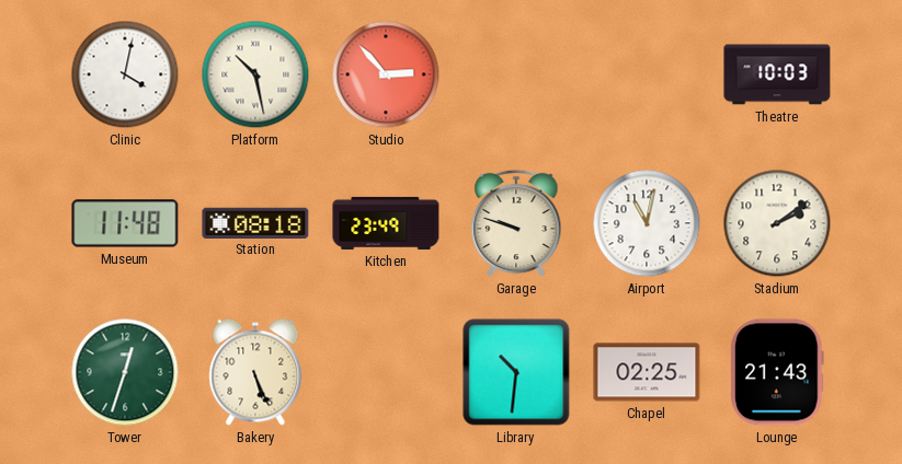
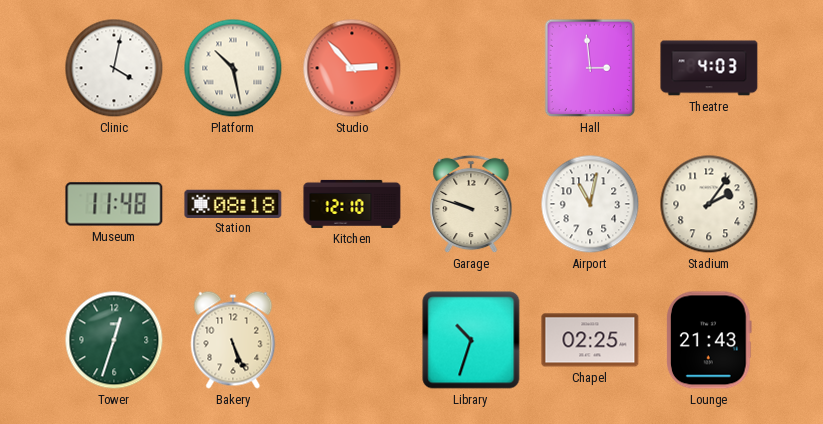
Hall: none -> 2:59
Theatre: 10:03 -> 4:03
Kitchen: 23:49 -> 12:10
Stadium: 2:09 -> 2:06
Library: 10:31 -> 10:33
